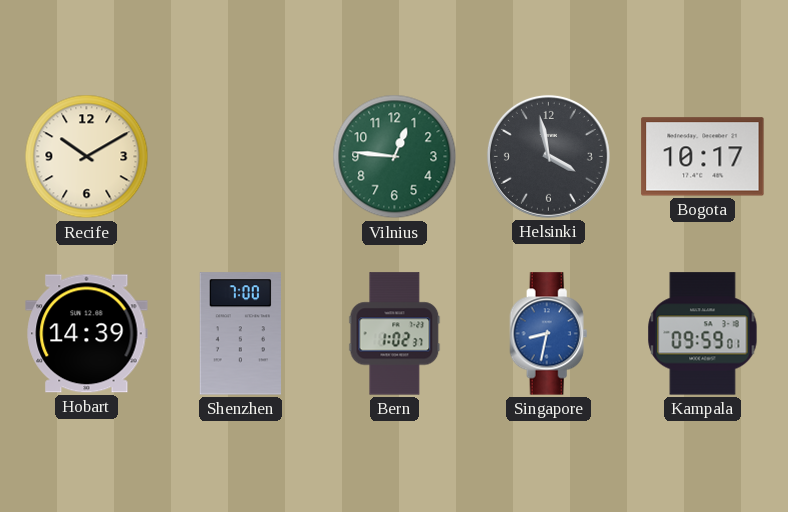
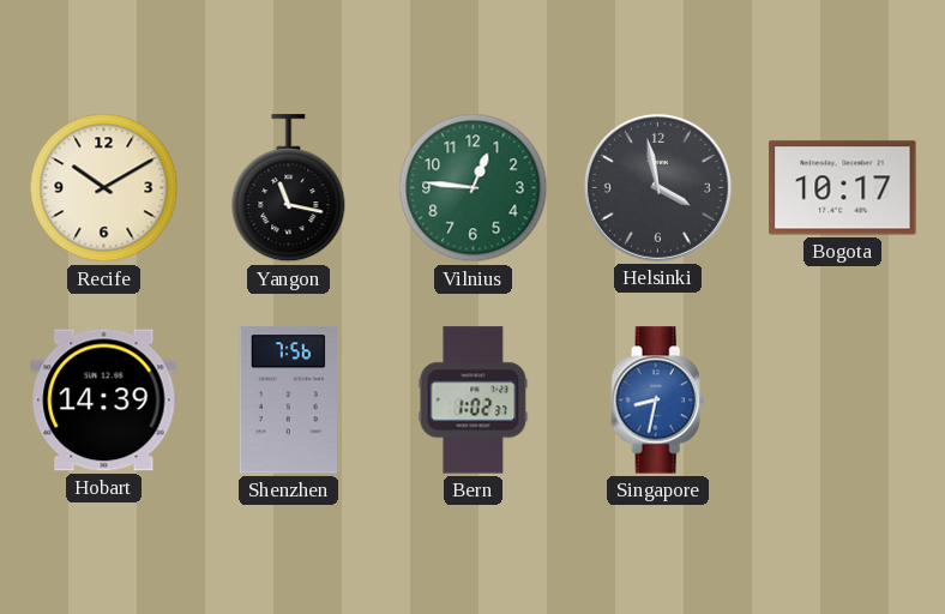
Yangon: none -> 11:17
Shenzhen: 7:00 -> 7:56
Kampala: 09:59 -> none
